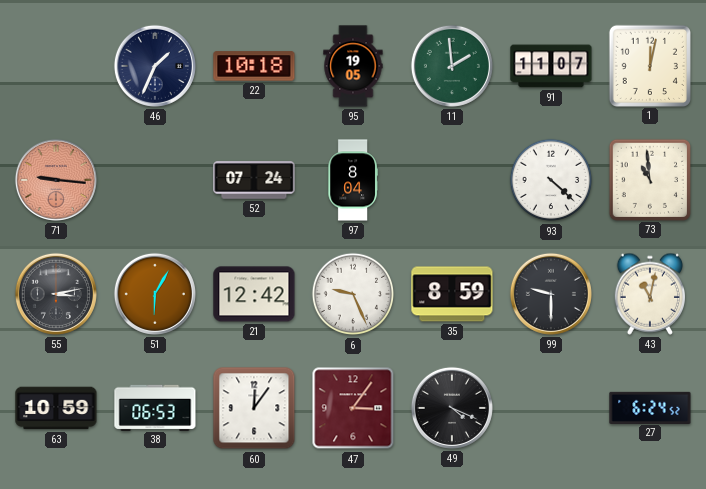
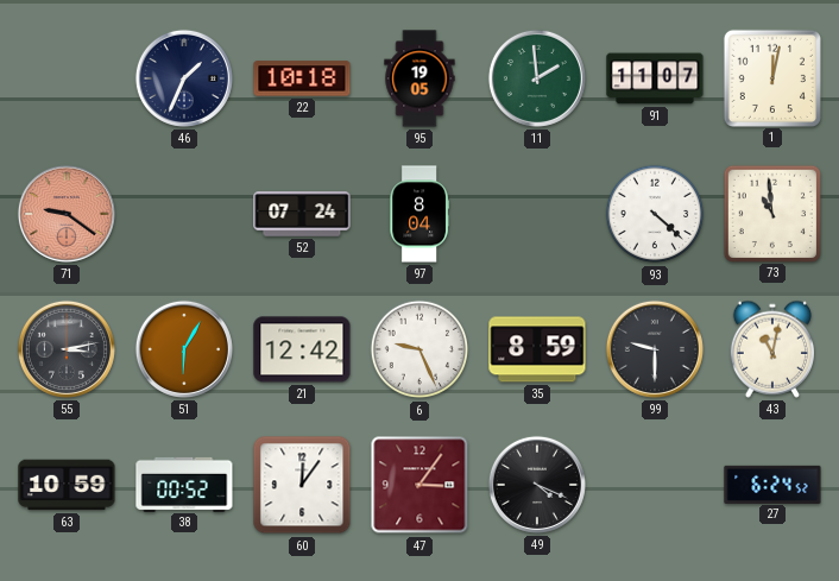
71: 9:16 -> 9:21
38: 06:53 -> 00:52
